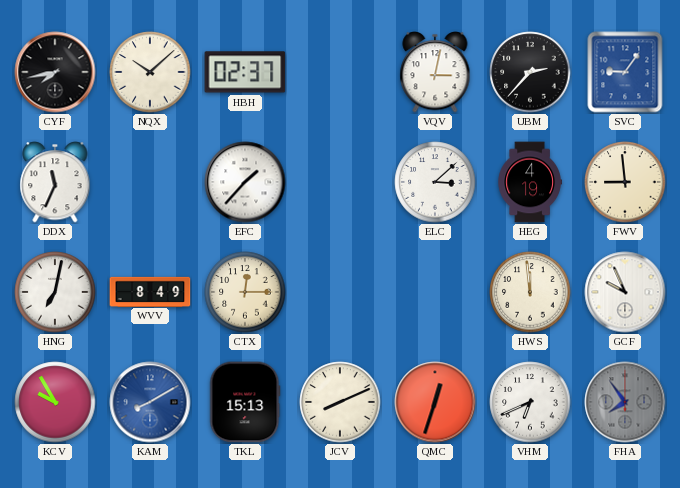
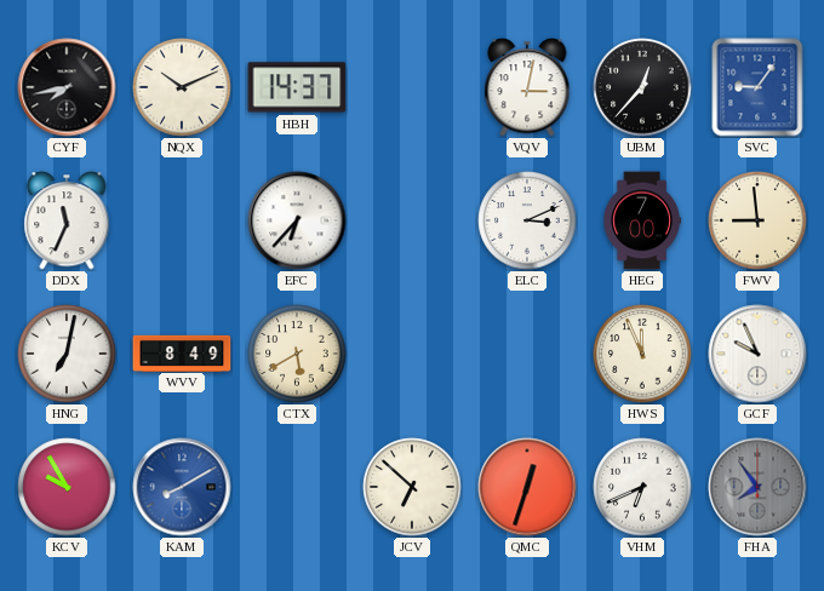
NQX: 10:08 -> 10:11
HBH: 02:37 -> 14:37
UBM: 2:37 -> 12:37
EFC: 1:37 -> 6:37
ELC: 3:08 -> 3:11
HEG: 4:19 -> 7:00
CTX: 12:15 -> 5:40
HWS: 11:59 -> 11:56
TKL: 15:13 -> none
JCV: 8:11 -> 6:52
